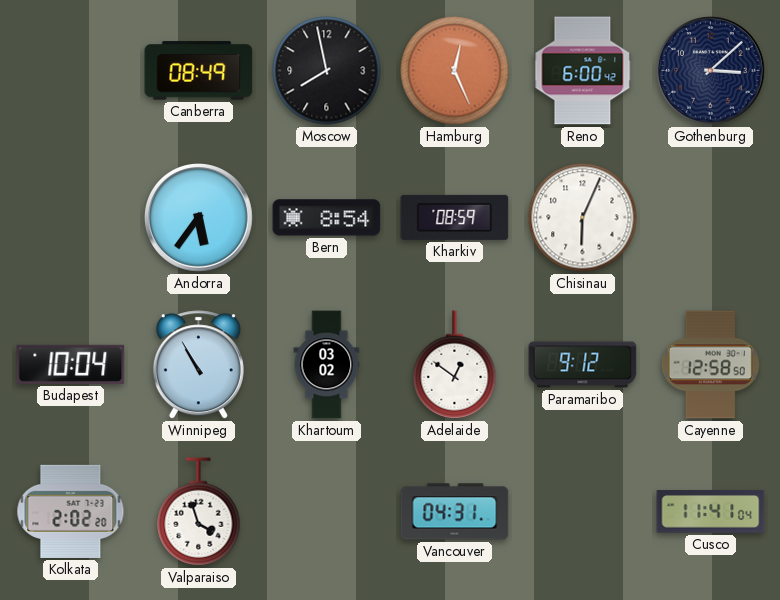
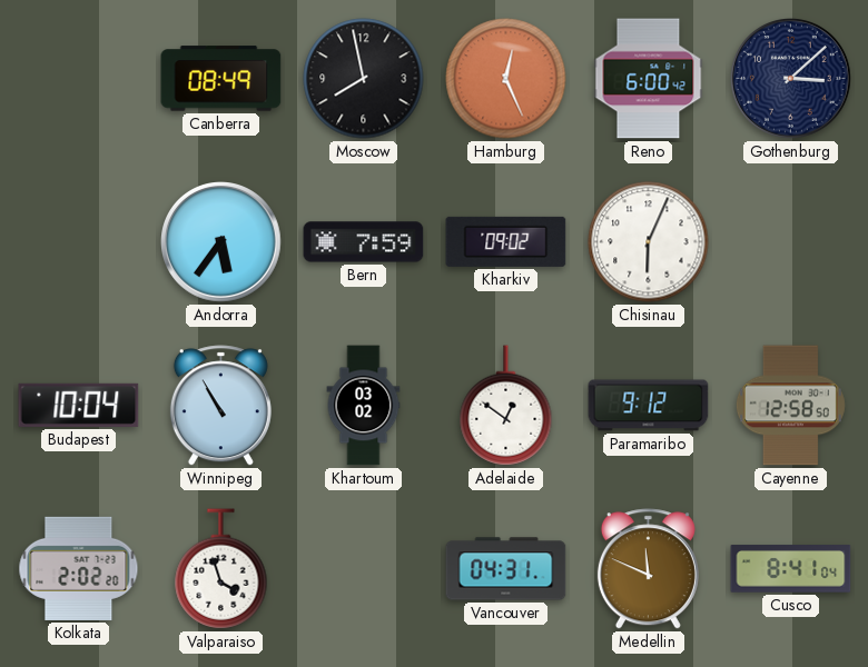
Bern: 8:54 -> 7:59
Kharkiv: 08:59 -> 09:02
Medellin: none -> 11:49
Cusco: 11:41 -> 8:41
